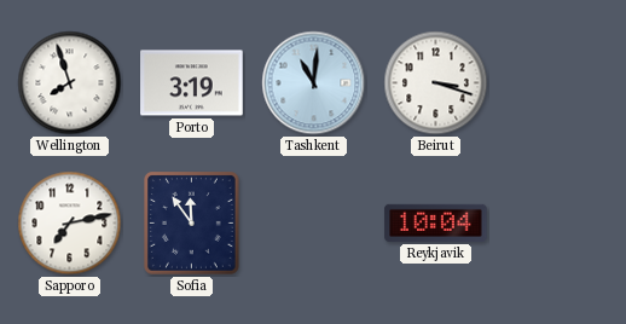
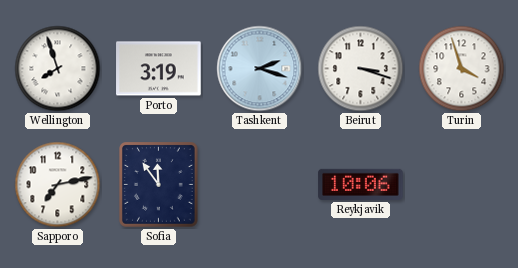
Tashkent: 11:01 -> 2:18
Turin: none -> 3:57
Reykjavik: 10:04 -> 10:06
